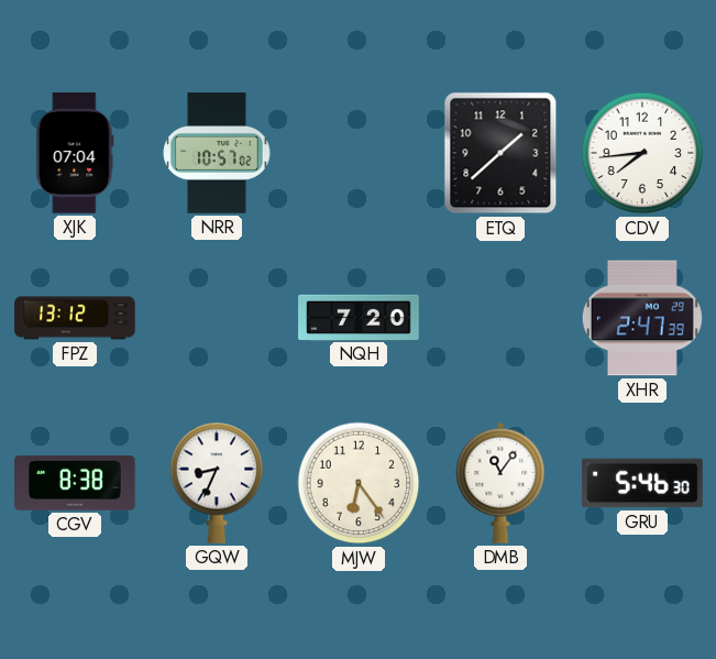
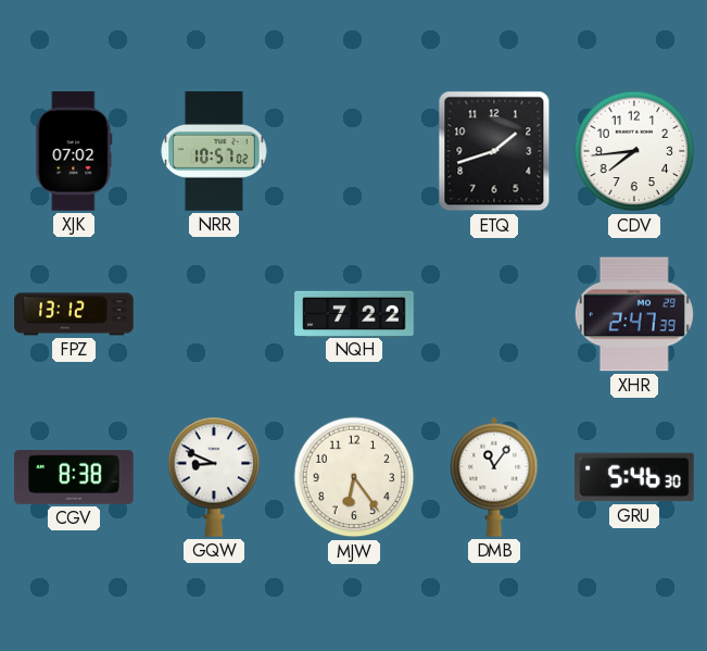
XJK: 07:04 -> 07:02
ETQ: 1:38 -> 1:42
NQH: 7:20 -> 7:22
GQW: 8:34 -> 8:49
